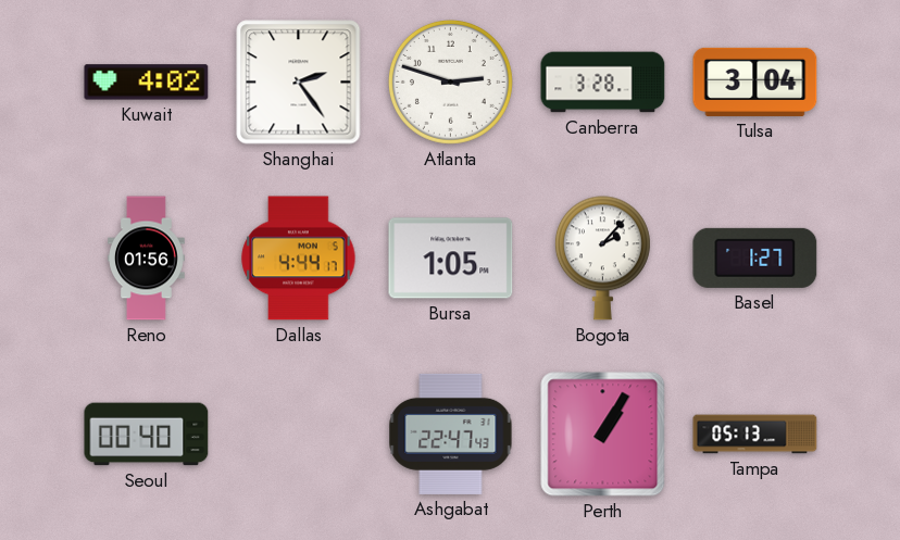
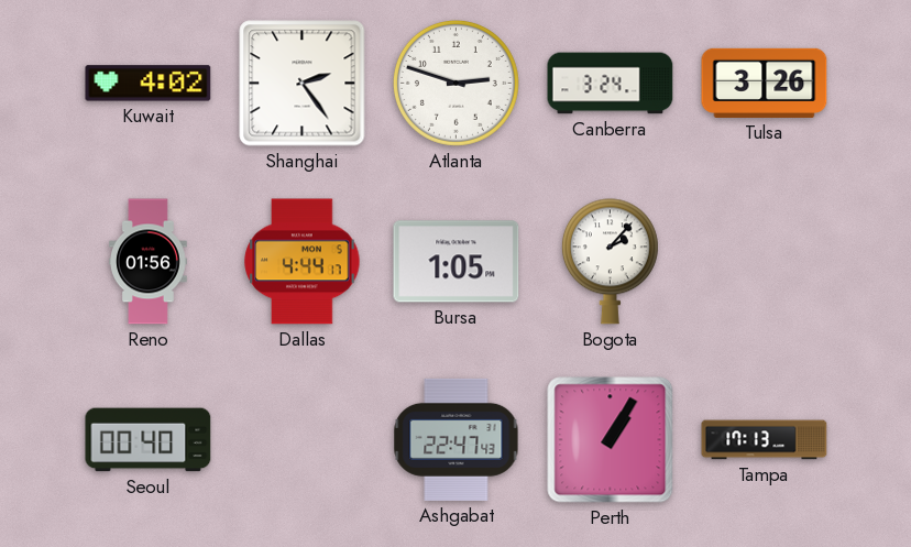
Canberra: 3:28 -> 3:24
Tulsa: 3:04 -> 3:26
Basel: 1:27 -> none
Tampa: 05:13 -> 17:13
